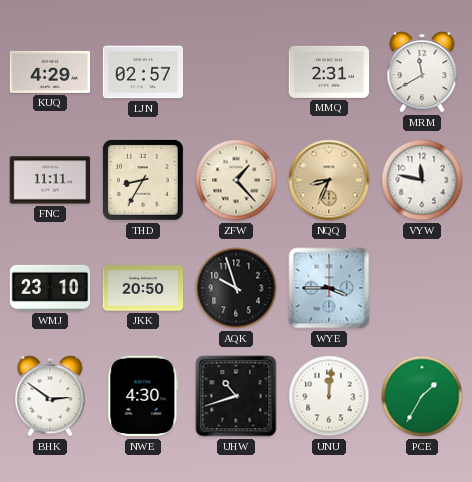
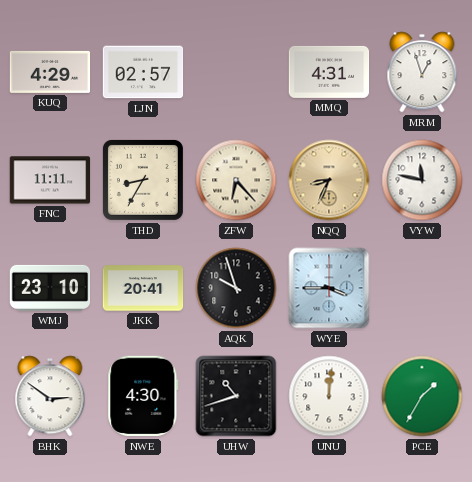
MMQ: 2:31 -> 4:31
MRM: 11:40 -> 12:57
ZFW: 1:23 -> 6:23
JKK: 20:50 -> 20:41
